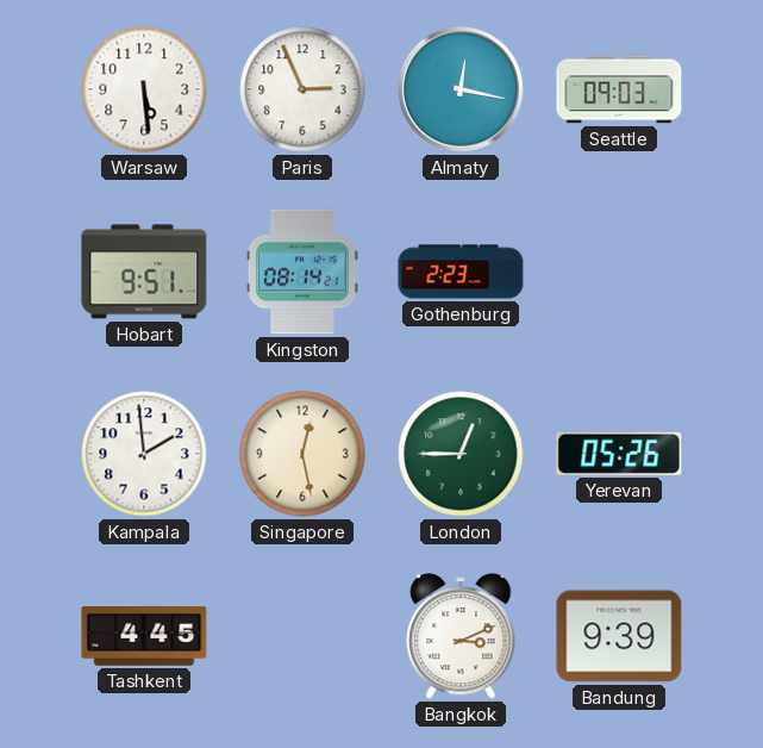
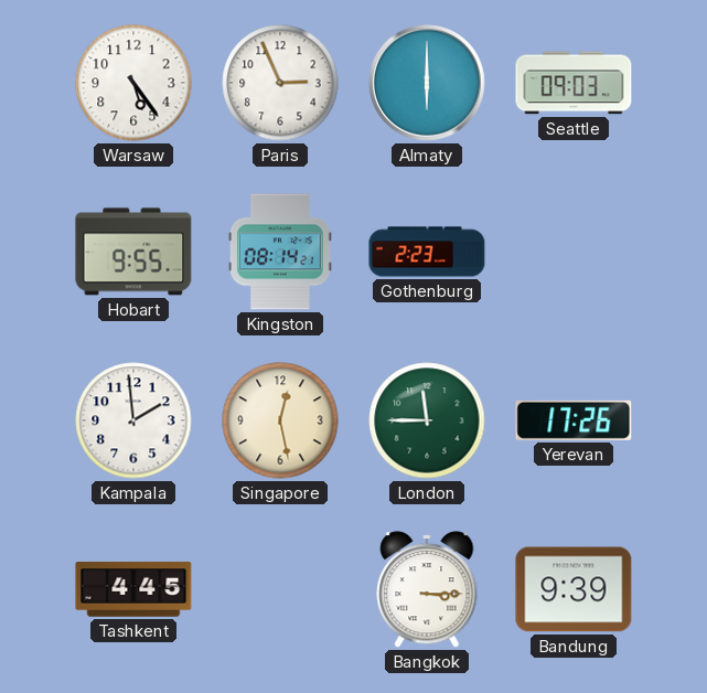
Warsaw: 5:29 -> 5:24
Almaty: 12:17 -> 6:00
Hobart: 9:51 -> 9:55
London: 12:45 -> 11:45
Yerevan: 05:26 -> 17:26
Bangkok: 3:11 -> 3:15
